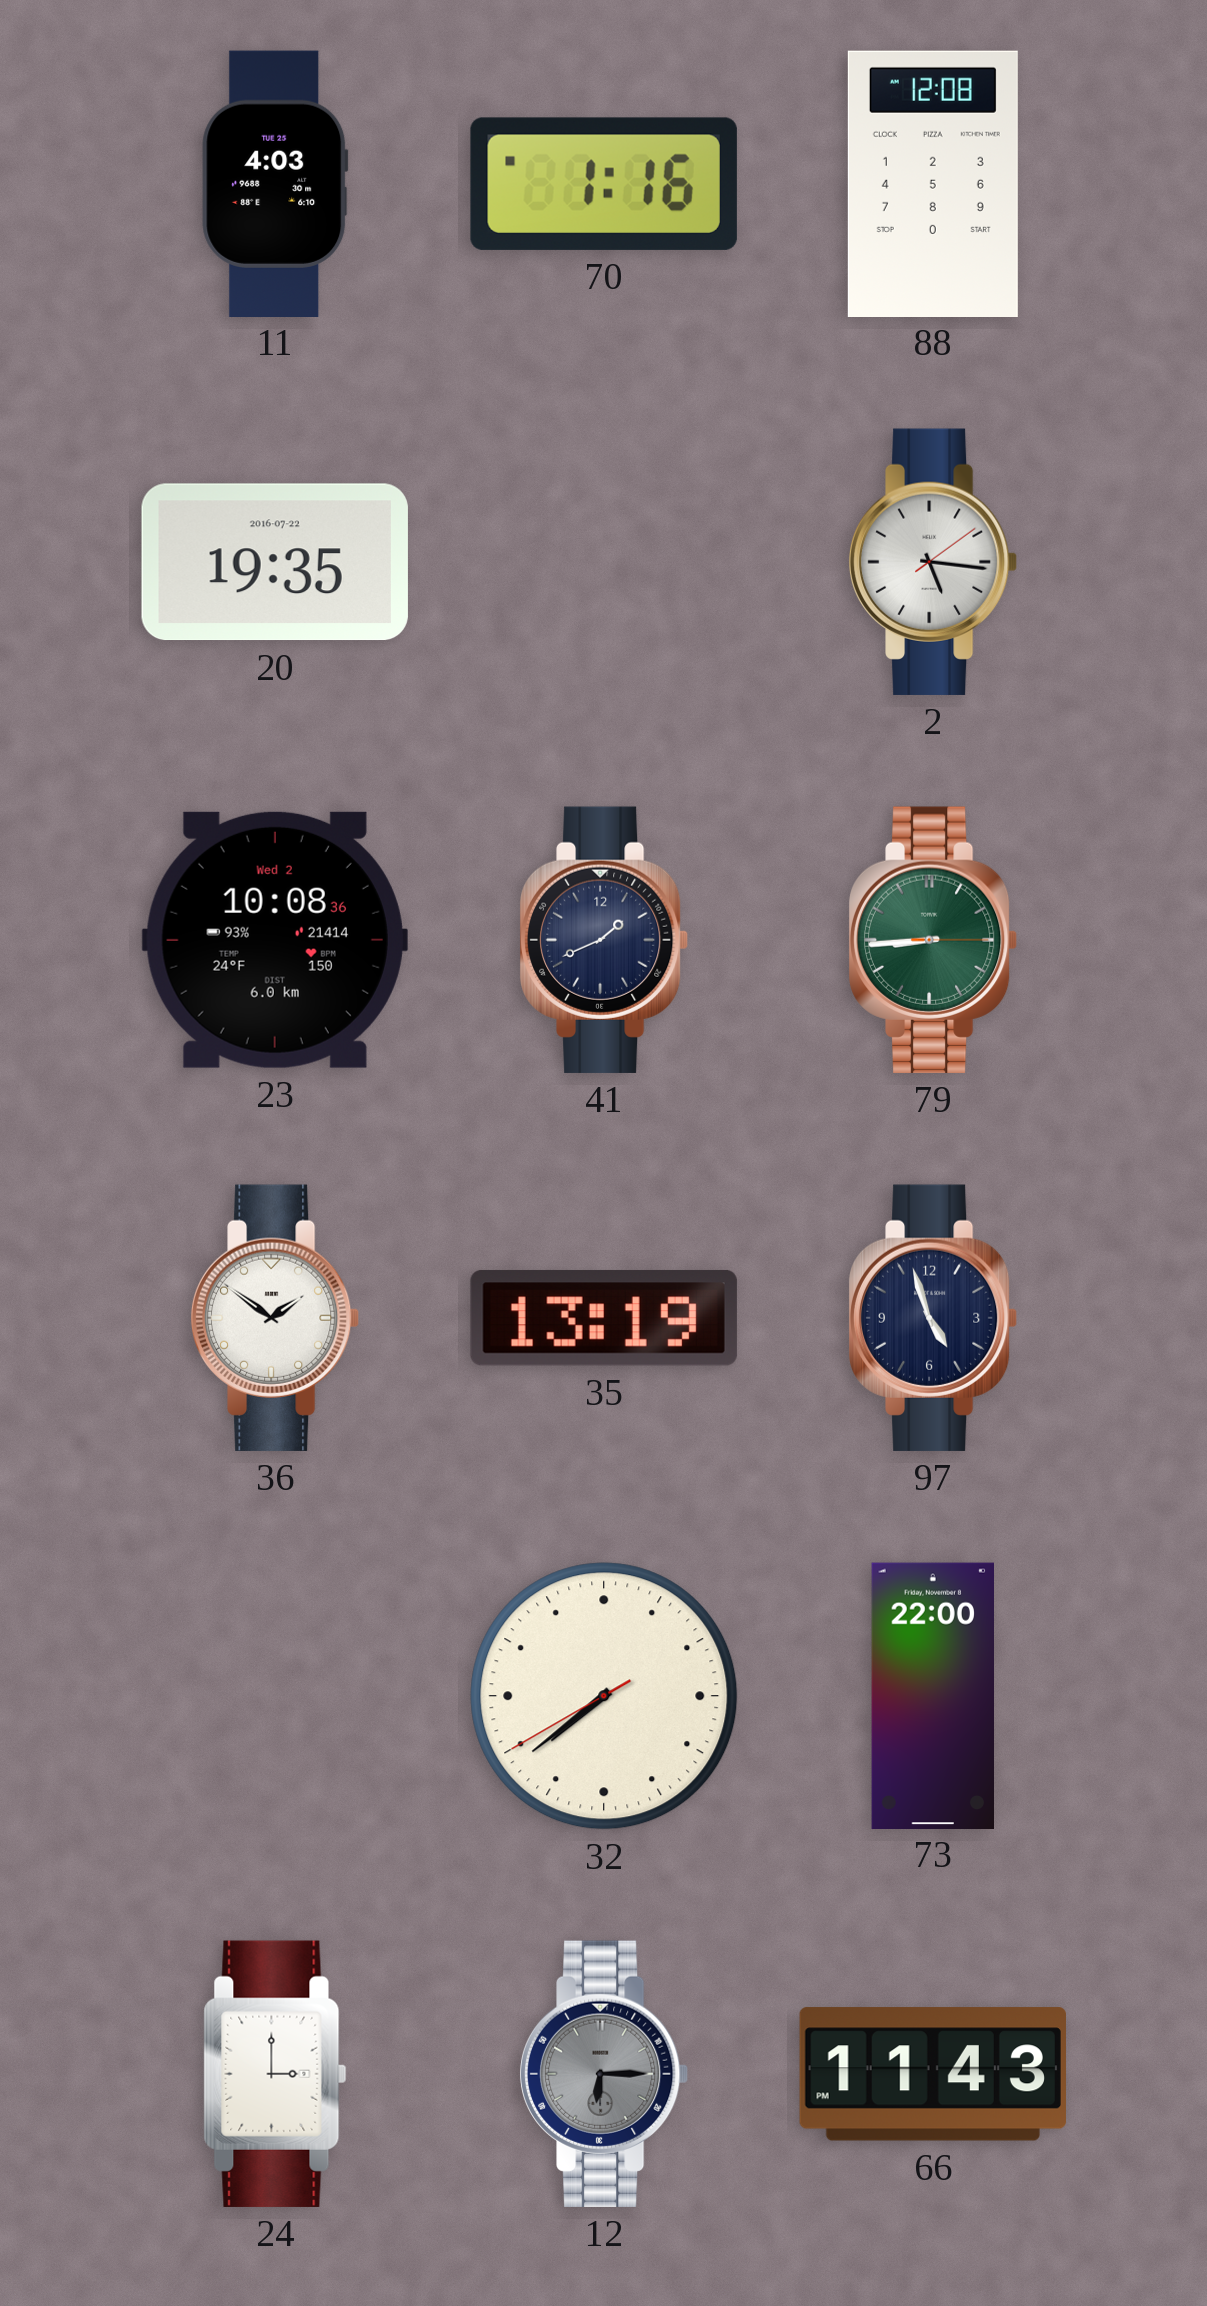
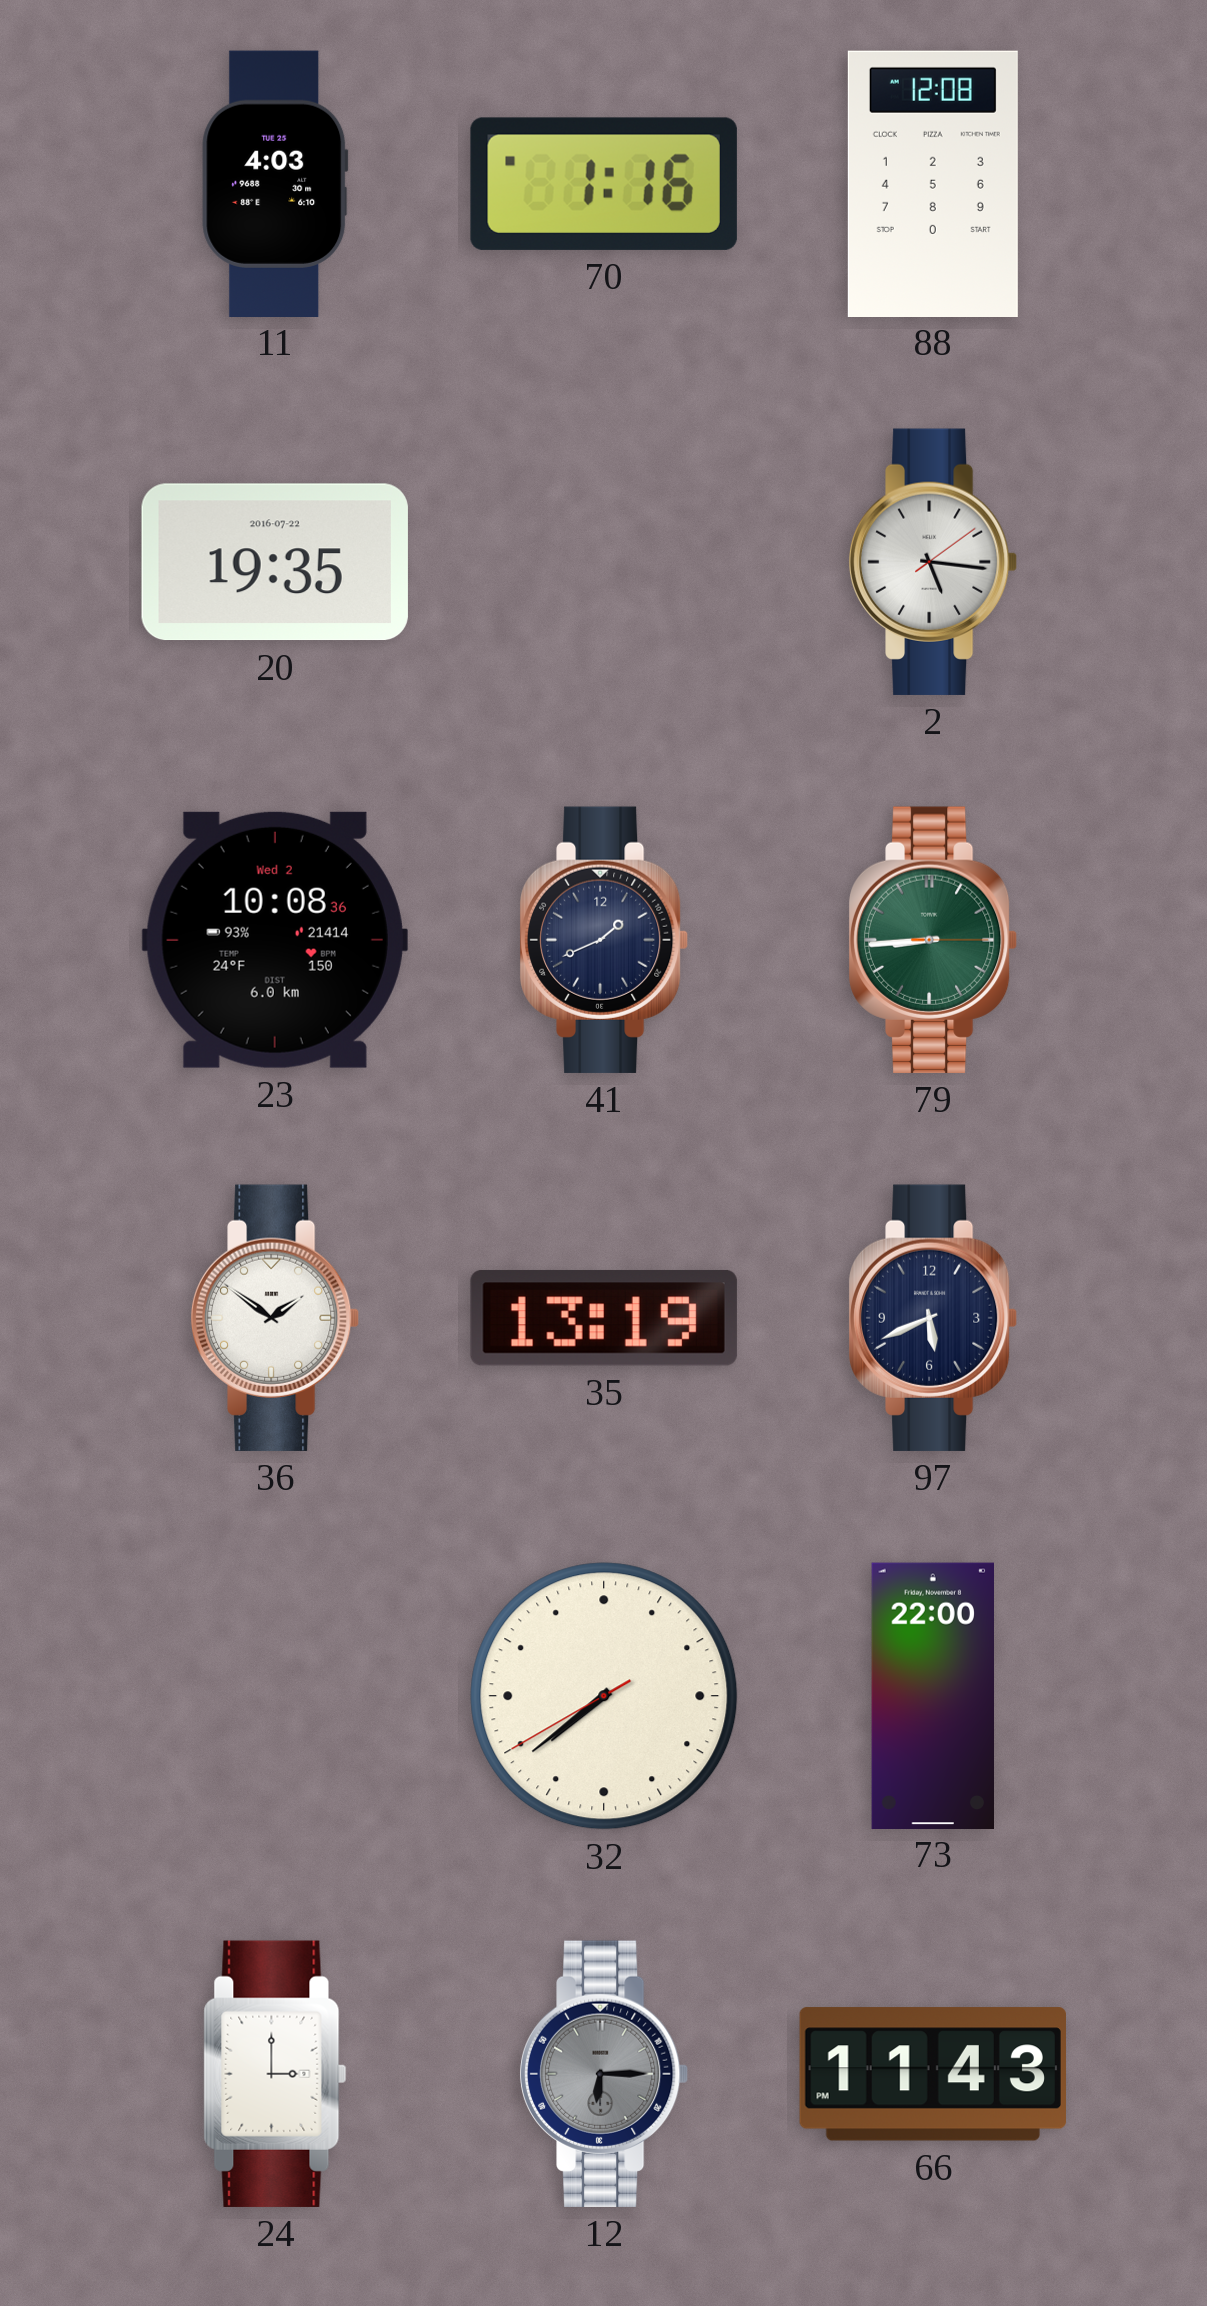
97: 4:57 -> 5:41
